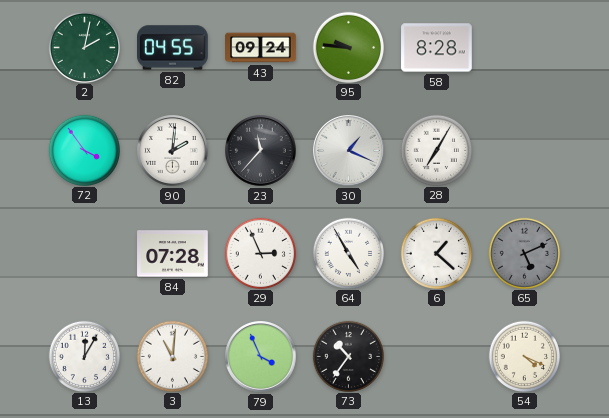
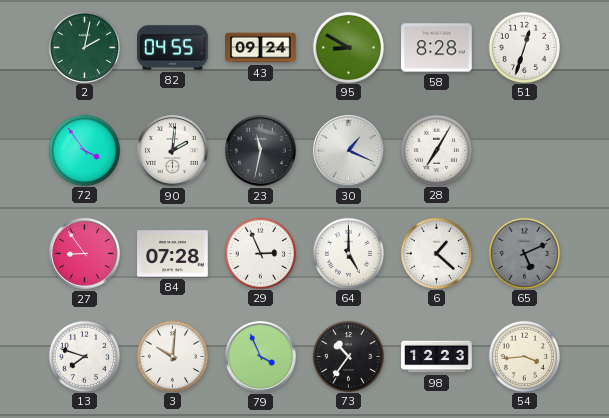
95: 9:46 -> 8:50
51: none -> 12:33
23: 11:37 -> 11:32
27: none -> 8:54
64: 4:55 -> 5:00
13: 12:05 -> 7:48
3: 11:01 -> 10:01
98: none -> 12:23
54: 4:19 -> 3:44
